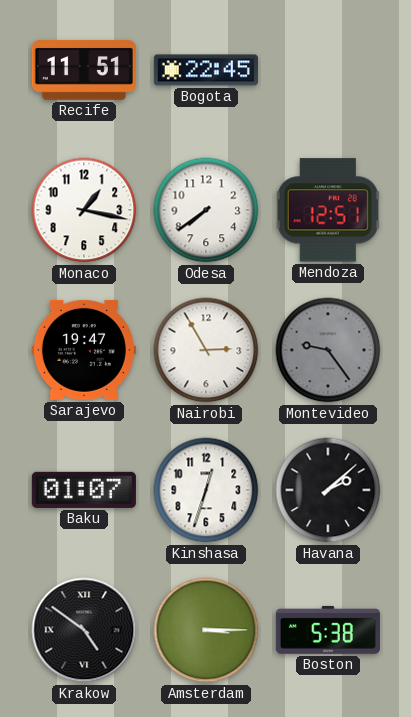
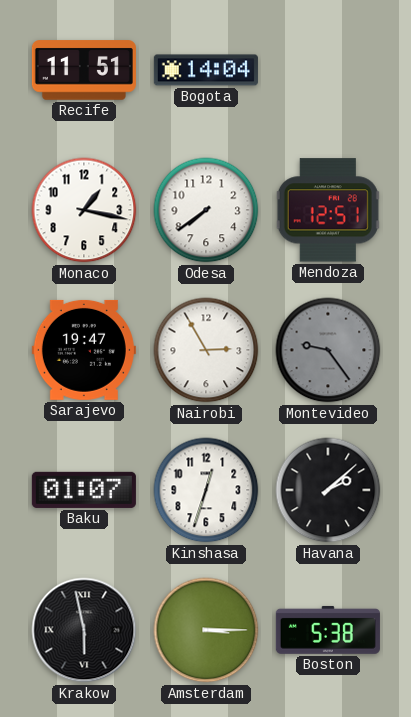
Bogota: 22:45 -> 14:04
Krakow: 4:51 -> 5:58
